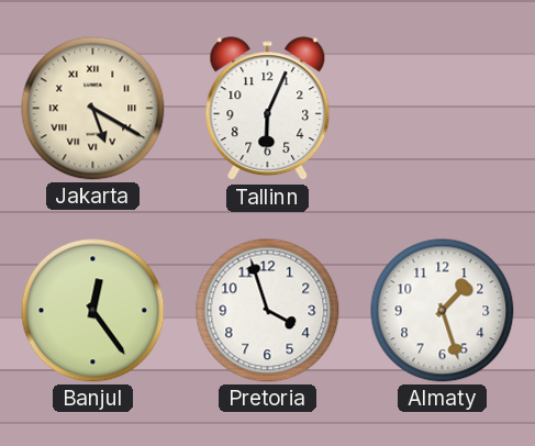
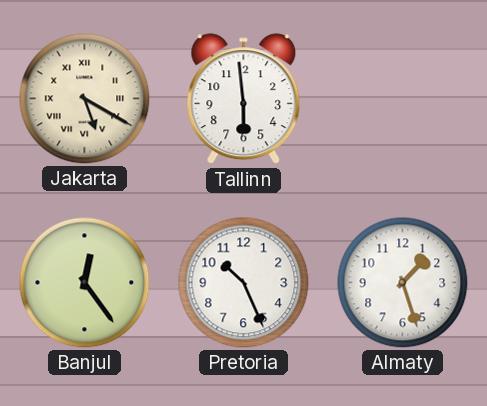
Tallinn: 6:04 -> 5:59
Pretoria: 3:57 -> 10:26
